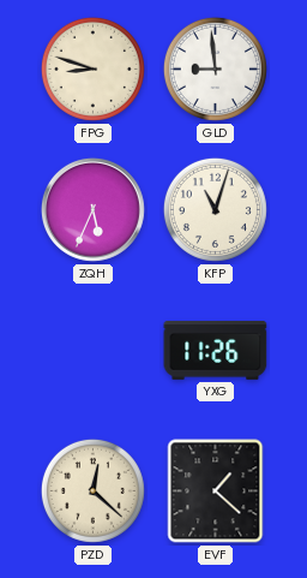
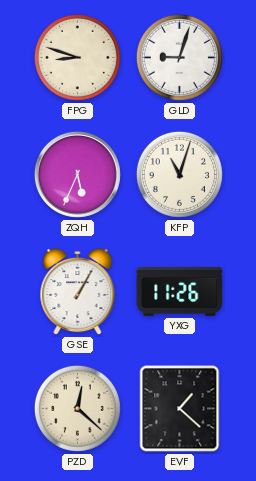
GLD: 8:59 -> 9:03
GSE: none -> 1:05
